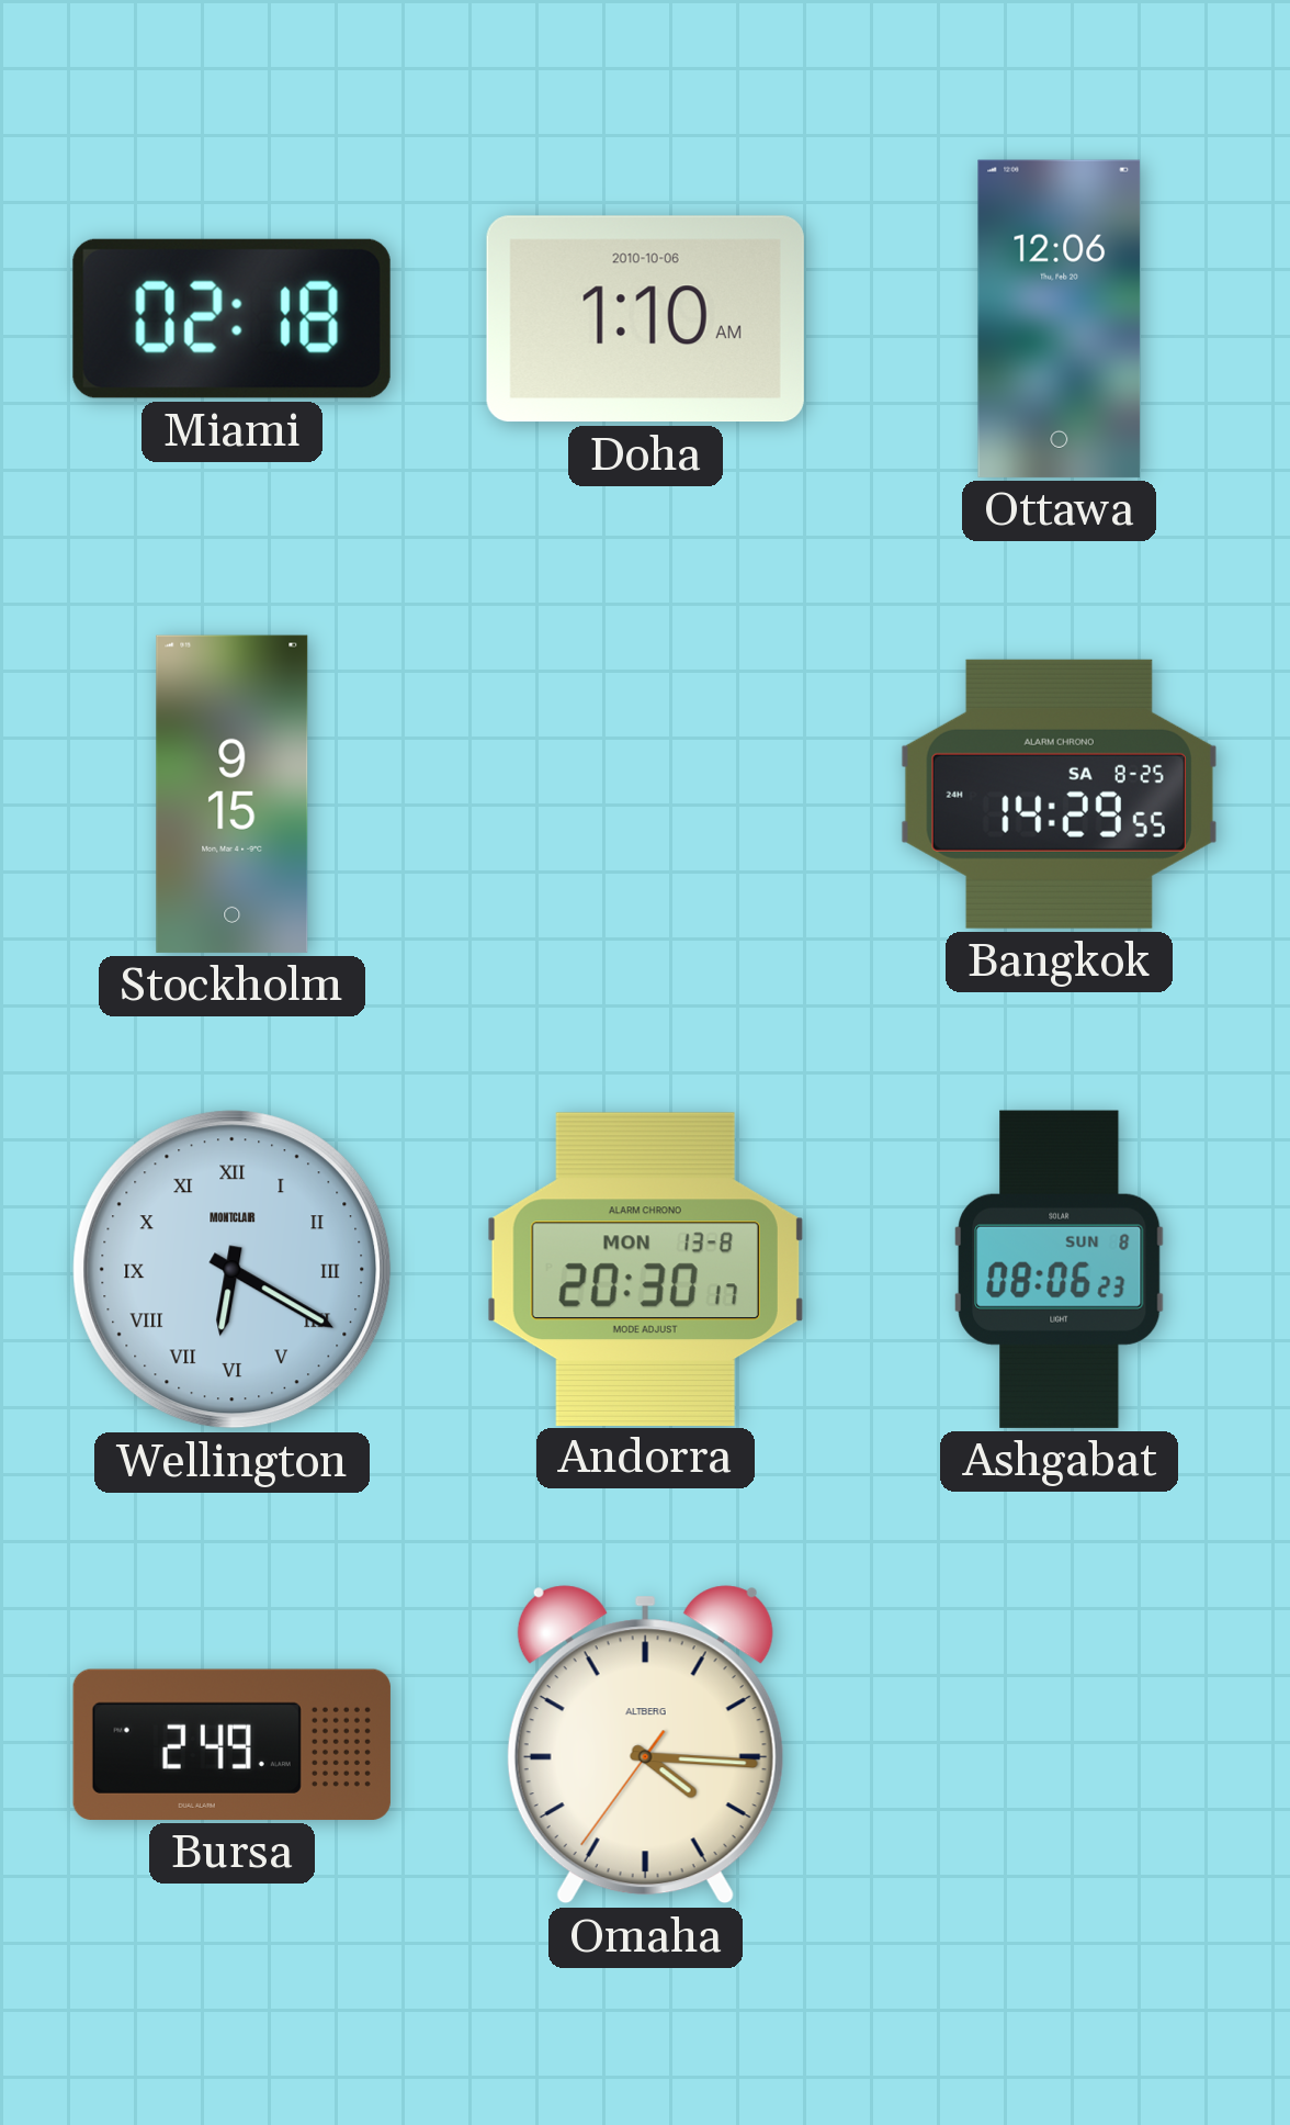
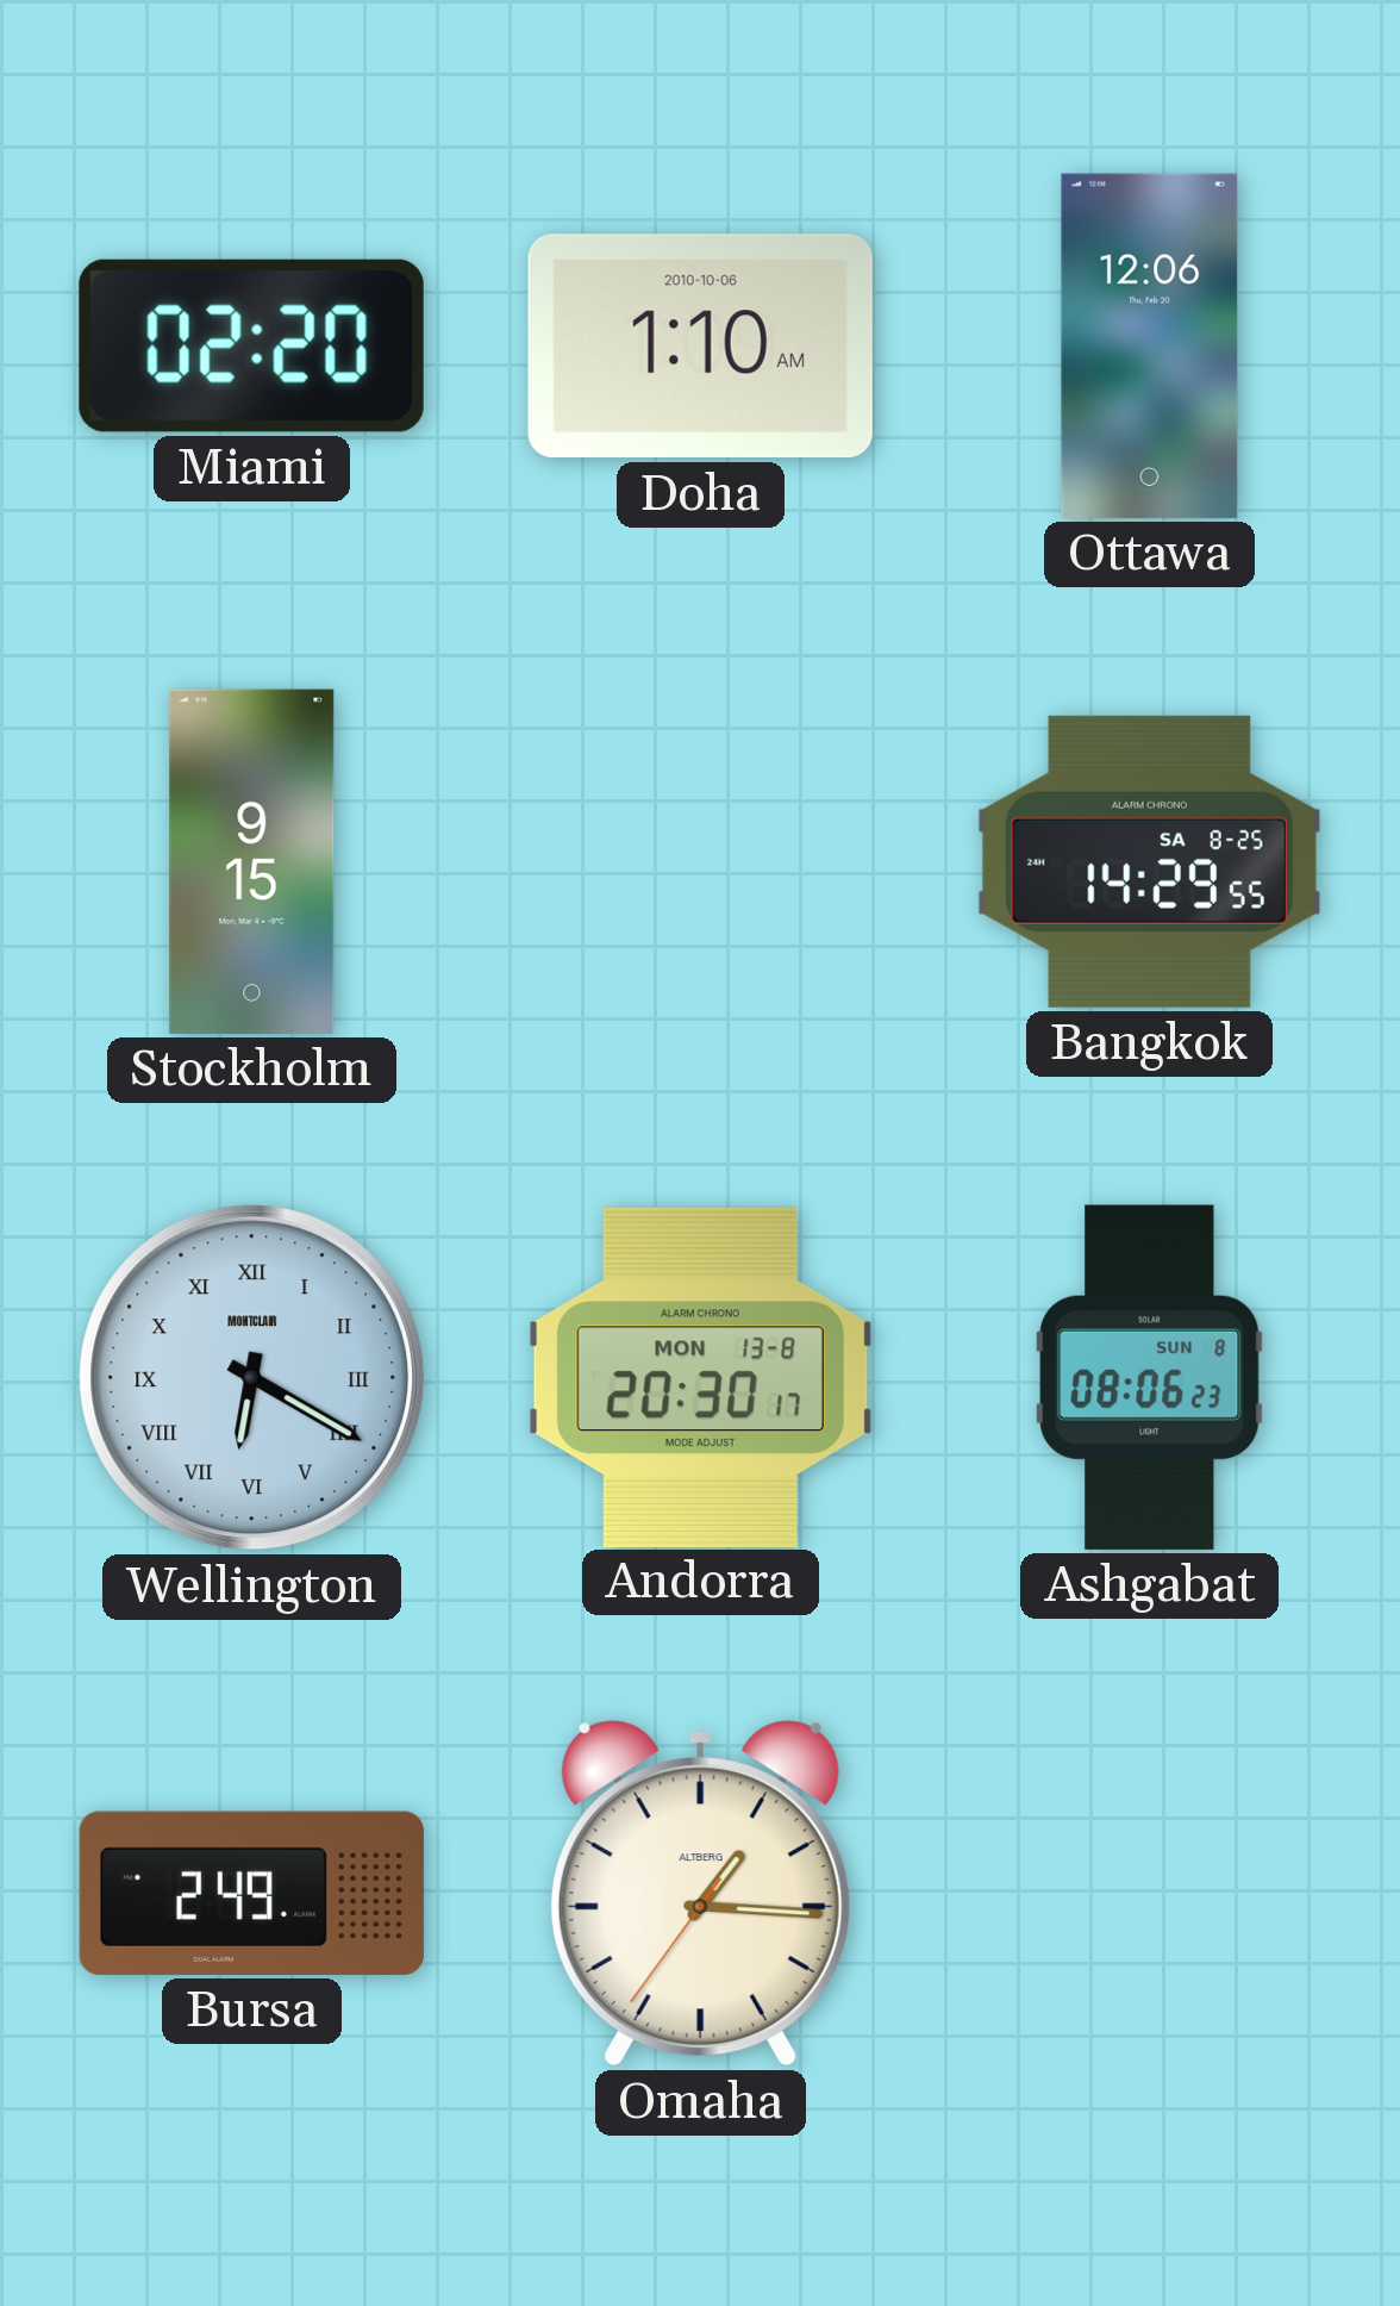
Miami: 02:18 -> 02:20
Omaha: 4:15 -> 1:15
